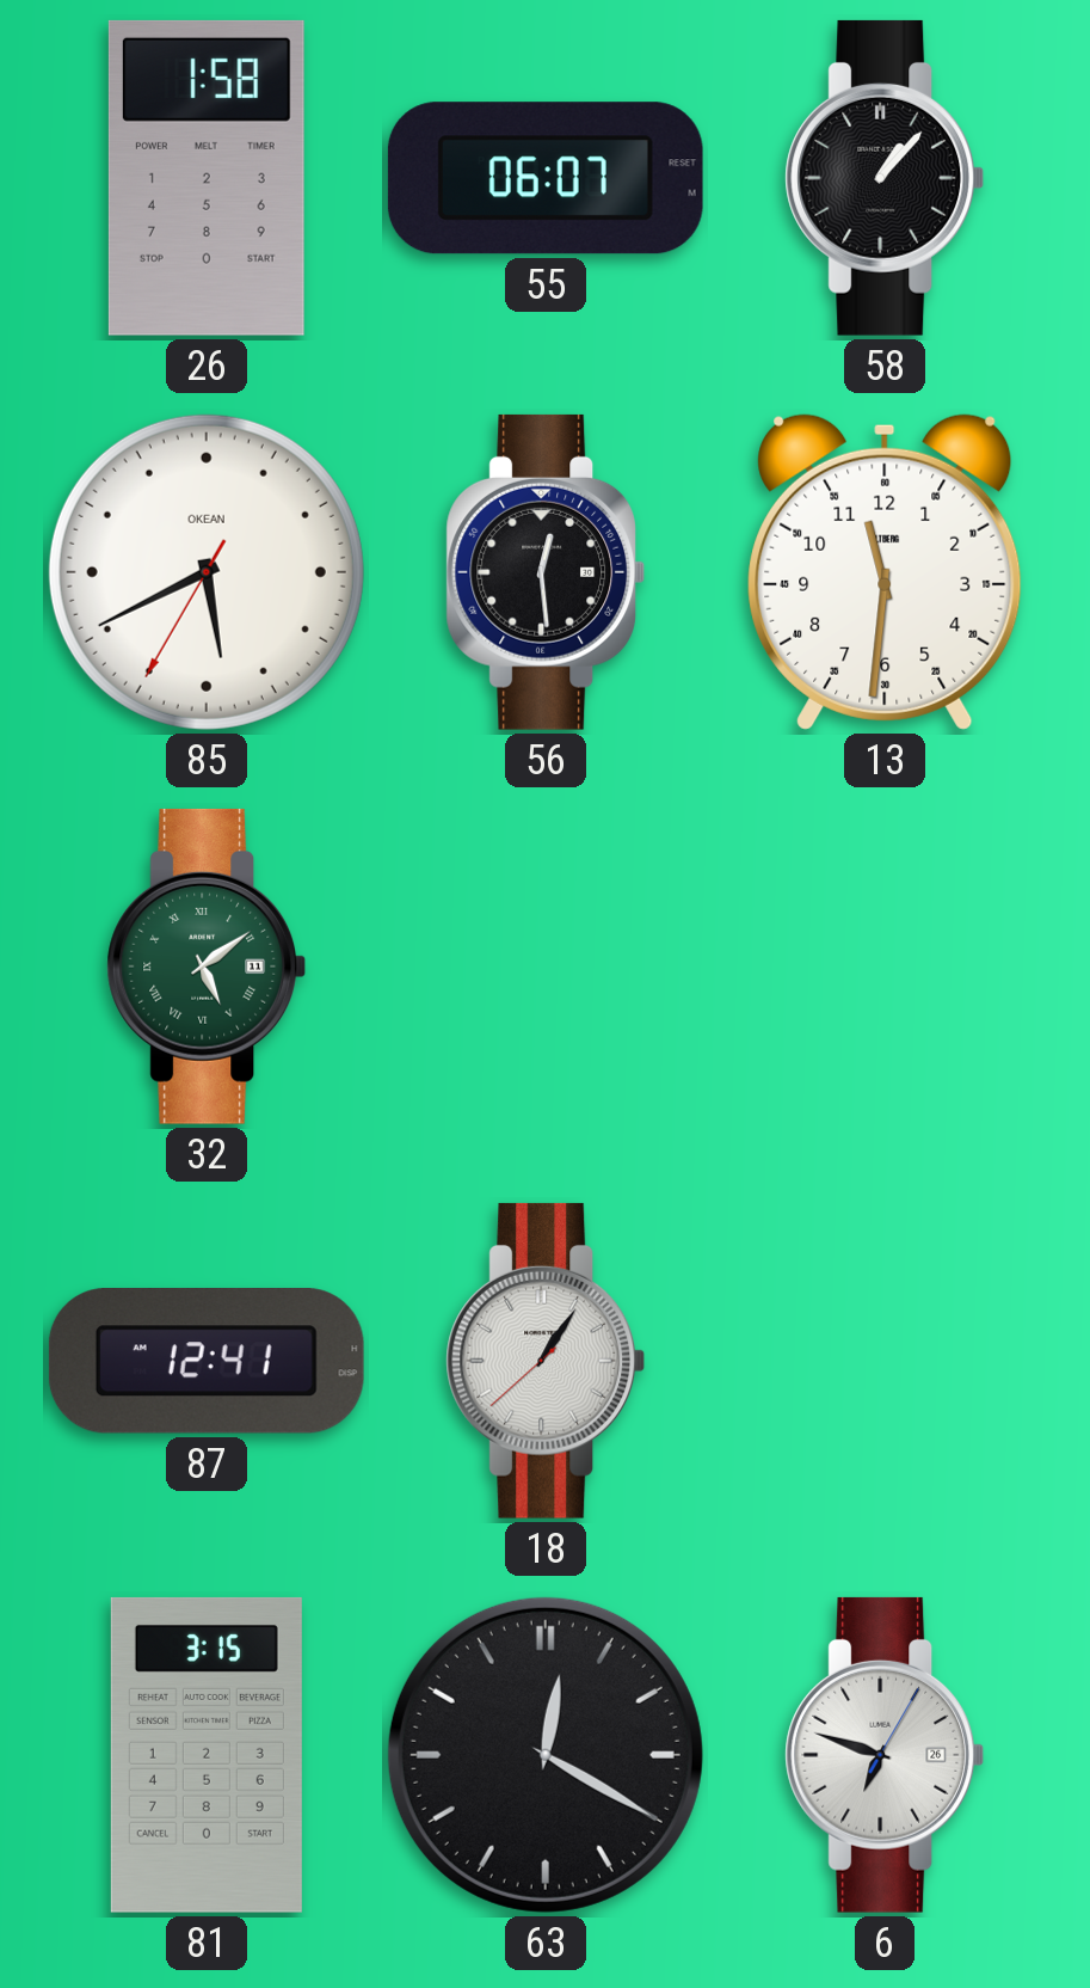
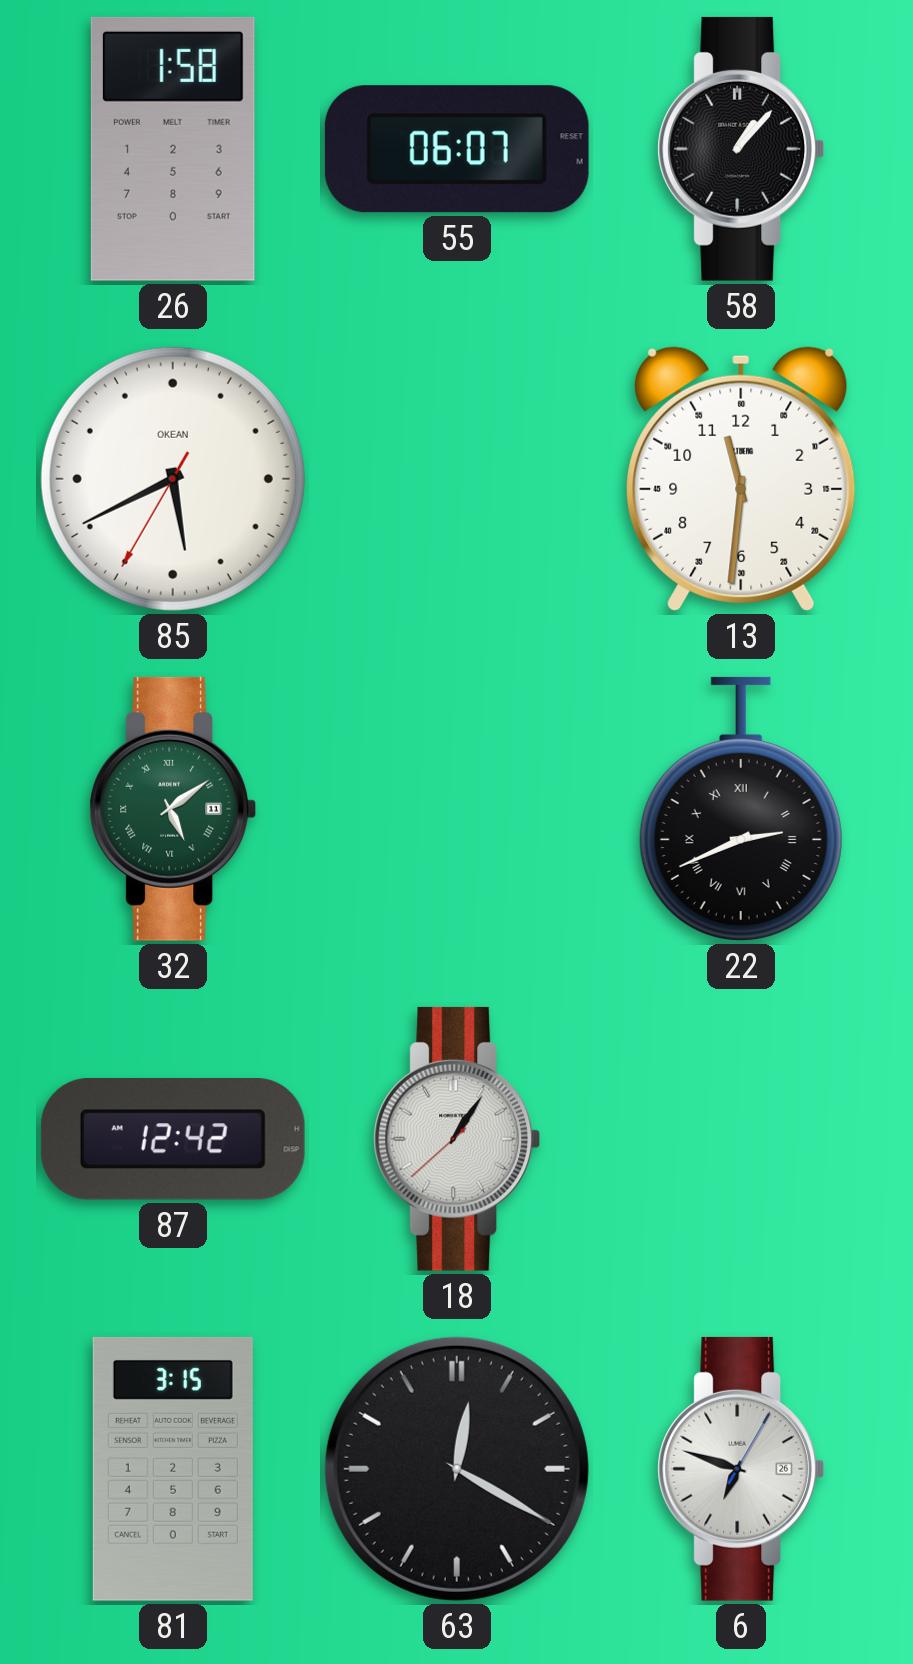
56: 12:29 -> none
22: none -> 2:41
87: 12:41 -> 12:42
